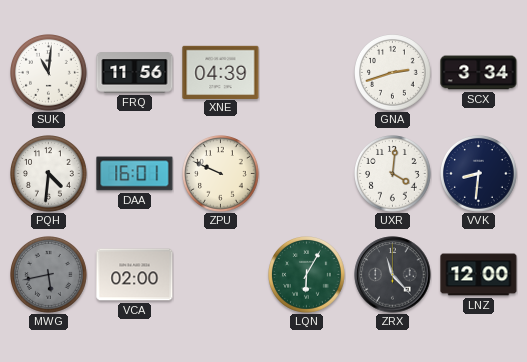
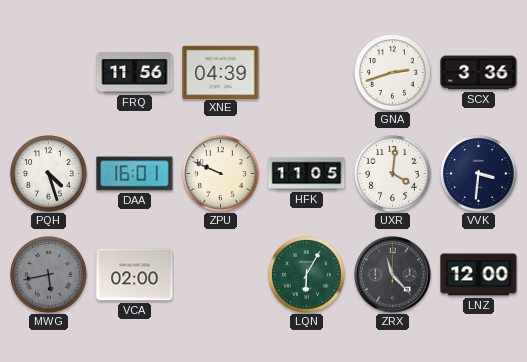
SUK: 11:01 -> none
SCX: 3:34 -> 3:36
PQH: 4:31 -> 4:27
HFK: none -> 11:05
VVK: 8:31 -> 3:31
